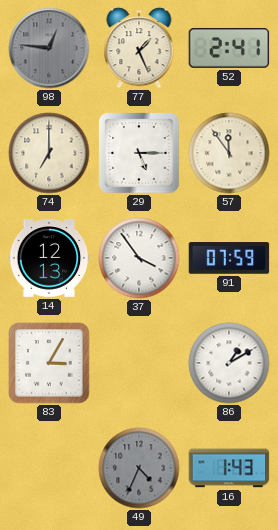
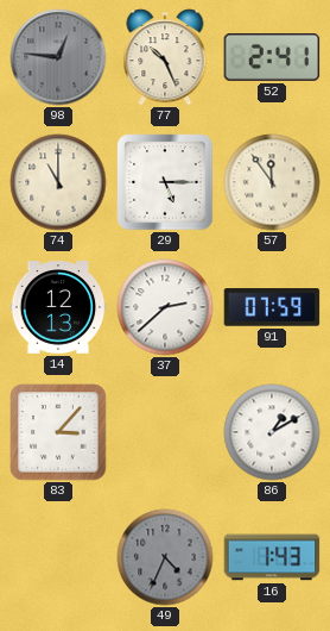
77: 1:26 -> 10:26
74: 7:00 -> 11:00
37: 3:54 -> 2:38
83: 3:05 -> 3:07
